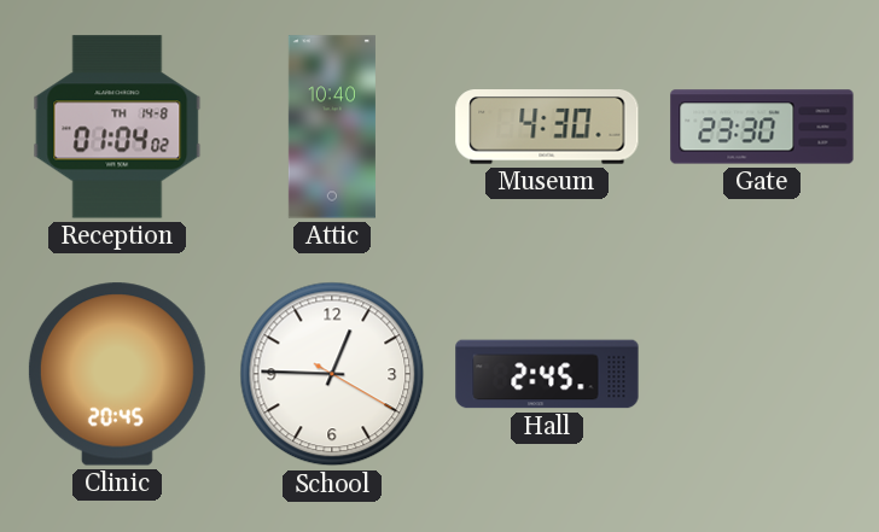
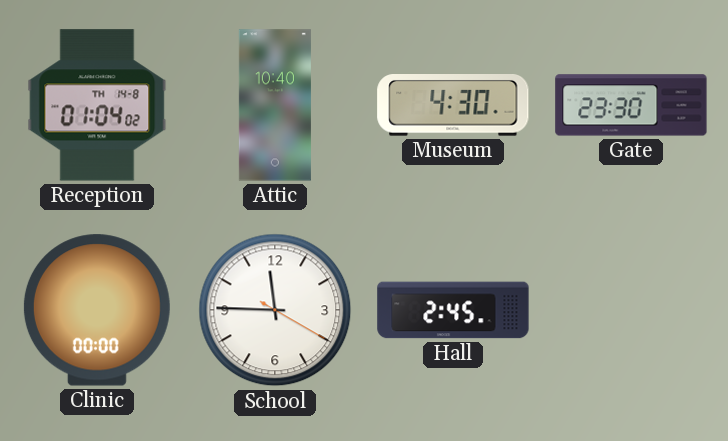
Clinic: 20:45 -> 00:00
School: 12:45 -> 11:45
